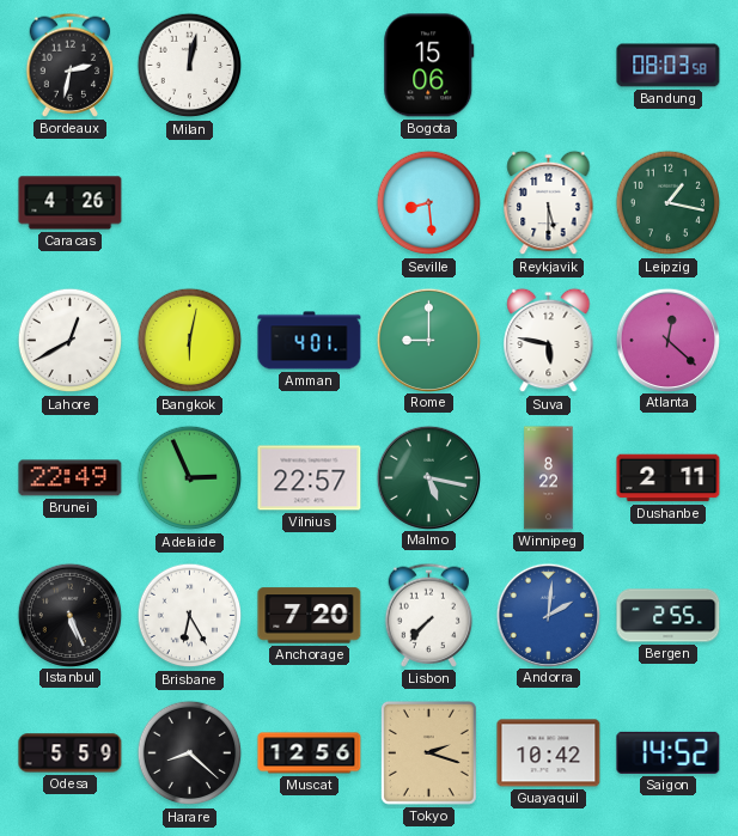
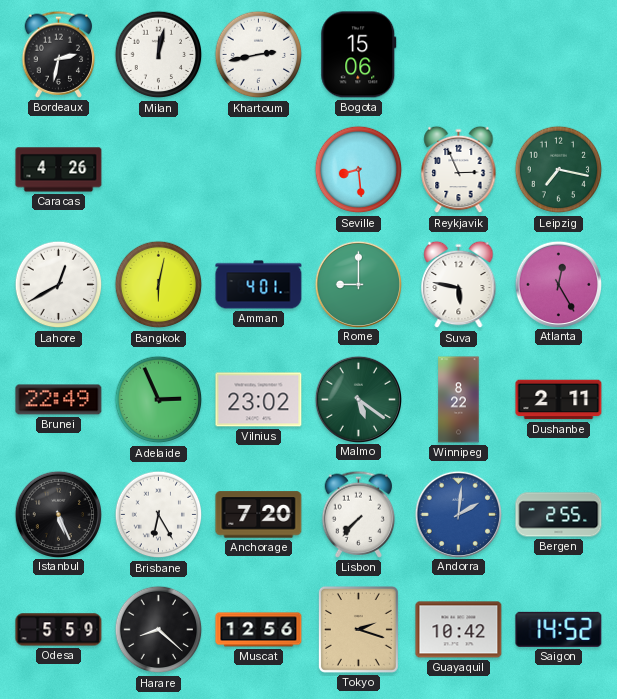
Khartoum: none -> 2:43
Bandung: 08:03 -> none
Reykjavik: 5:30 -> 2:56
Leipzig: 1:17 -> 7:17
Atlanta: 12:22 -> 12:25
Vilnius: 22:57 -> 23:02
Malmo: 5:17 -> 5:21
